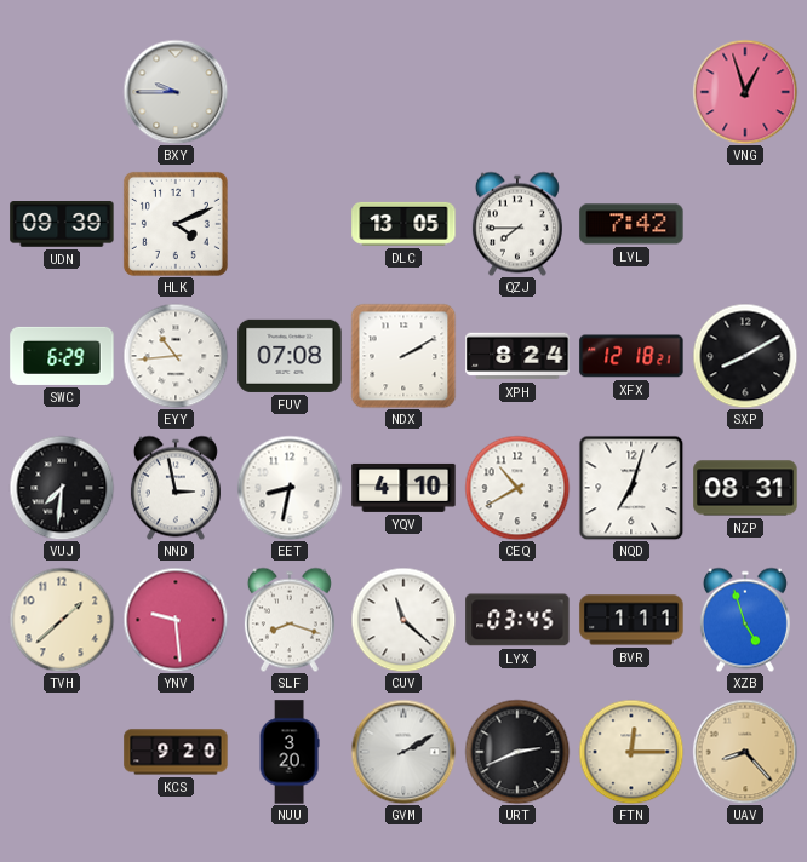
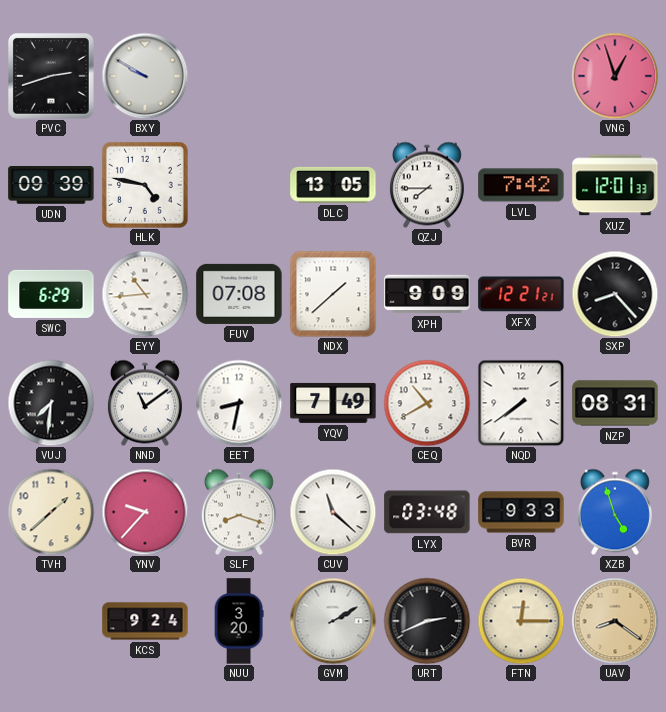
PVC: none -> 2:42
BXY: 9:45 -> 9:50
HLK: 4:11 -> 4:47
XUZ: none -> 12:01
NDX: 2:10 -> 1:38
XPH: 8:24 -> 9:09
XFX: 12:18 -> 12:21
SXP: 8:10 -> 8:23
NND: 2:58 -> 11:09
YQV: 4:10 -> 7:49
NQD: 7:03 -> 7:39
YNV: 9:29 -> 9:37
LYX: 03:45 -> 03:48
BVR: 1:11 -> 9:33
KCS: 9:20 -> 9:24
UAV: 8:23 -> 8:21
